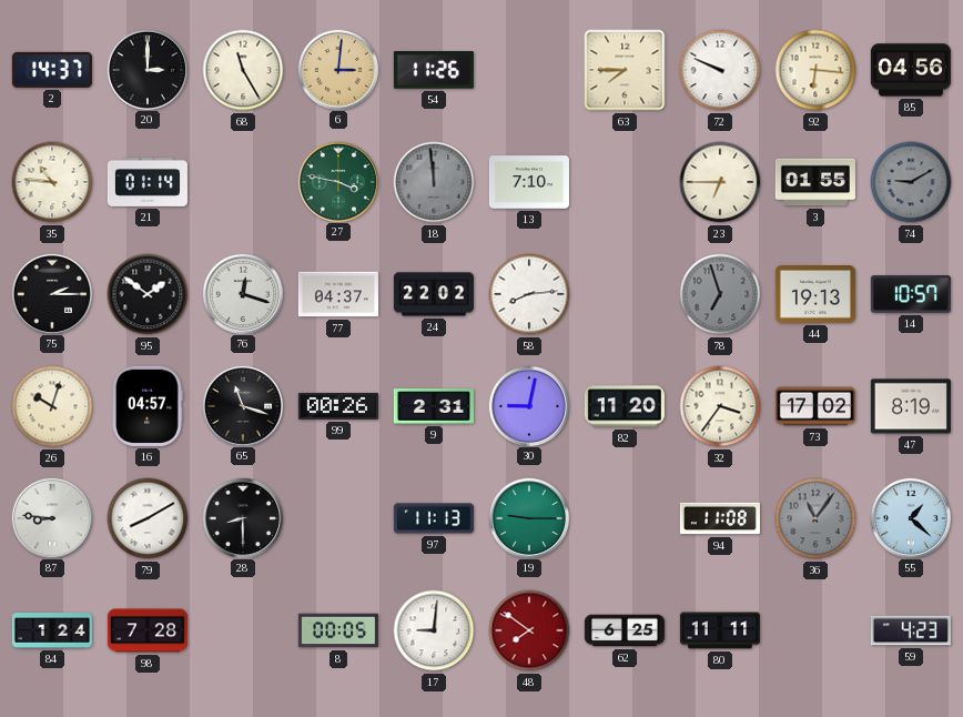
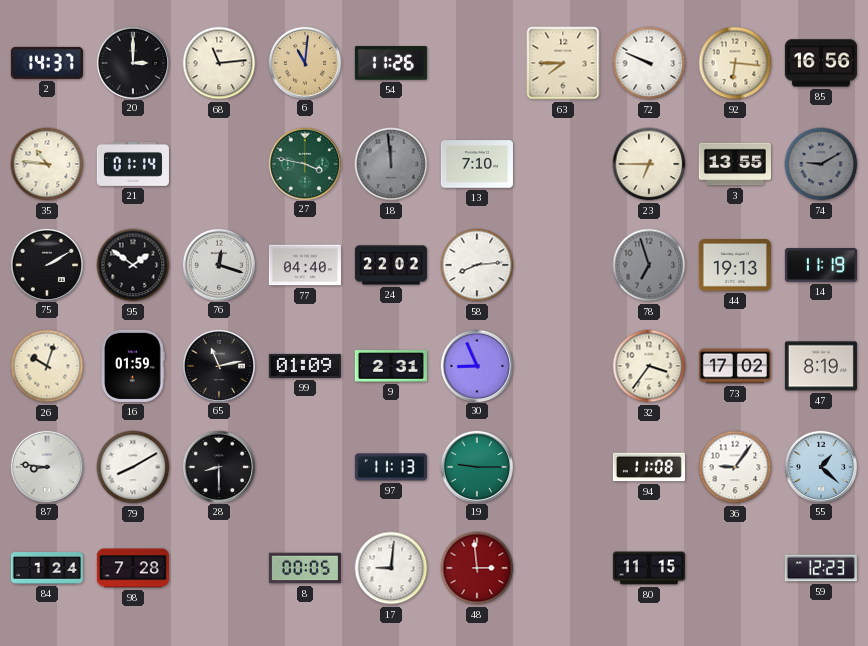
68: 11:25 -> 11:14
6: 3:01 -> 11:01
85: 04:56 -> 16:56
3: 01:55 -> 13:55
75: 2:15 -> 2:10
77: 04:37 -> 04:40
14: 10:57 -> 11:19
16: 04:57 -> 01:59
65: 11:18 -> 11:13
99: 00:26 -> 01:09
30: 9:02 -> 8:56
82: 11:20 -> none
36: 11:06 -> 9:06
36 dial: grey -> white
48: 7:51 -> 2:59
62: 6:25 -> none
80: 11:11 -> 11:15
59: 4:23 -> 12:23
